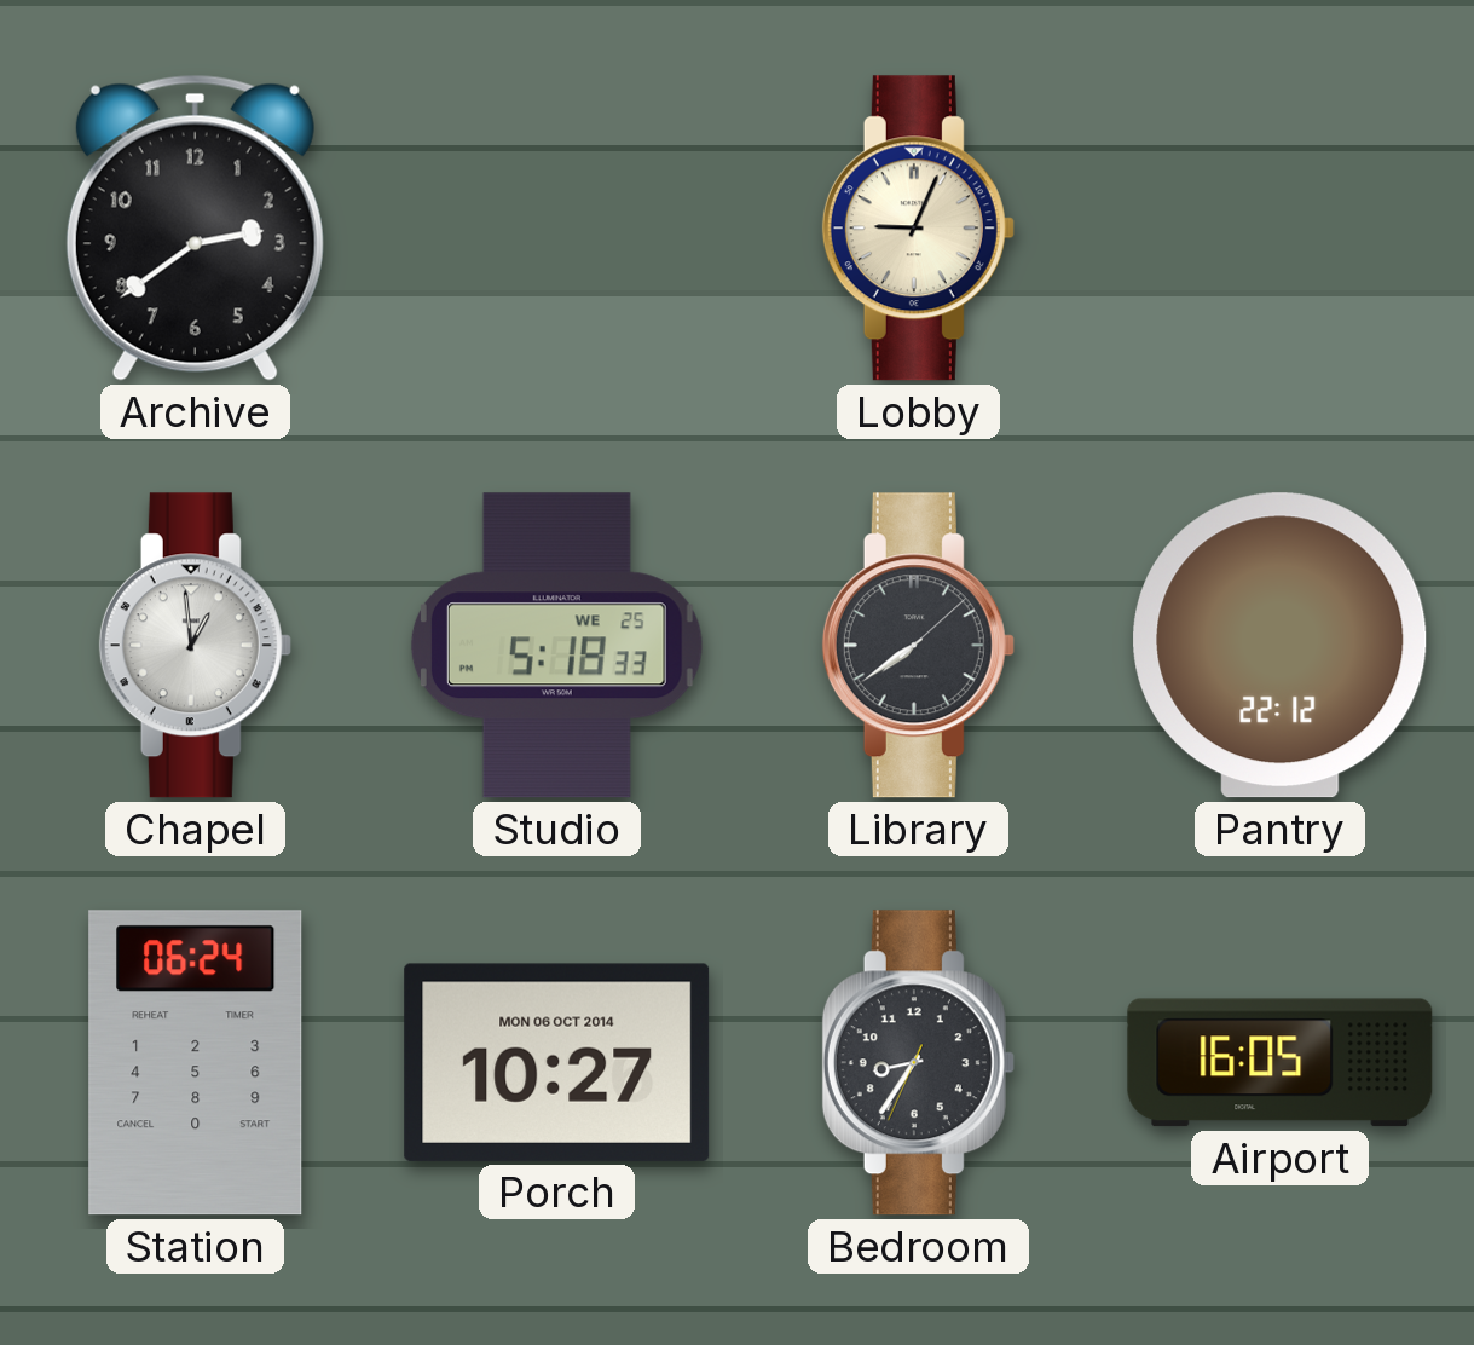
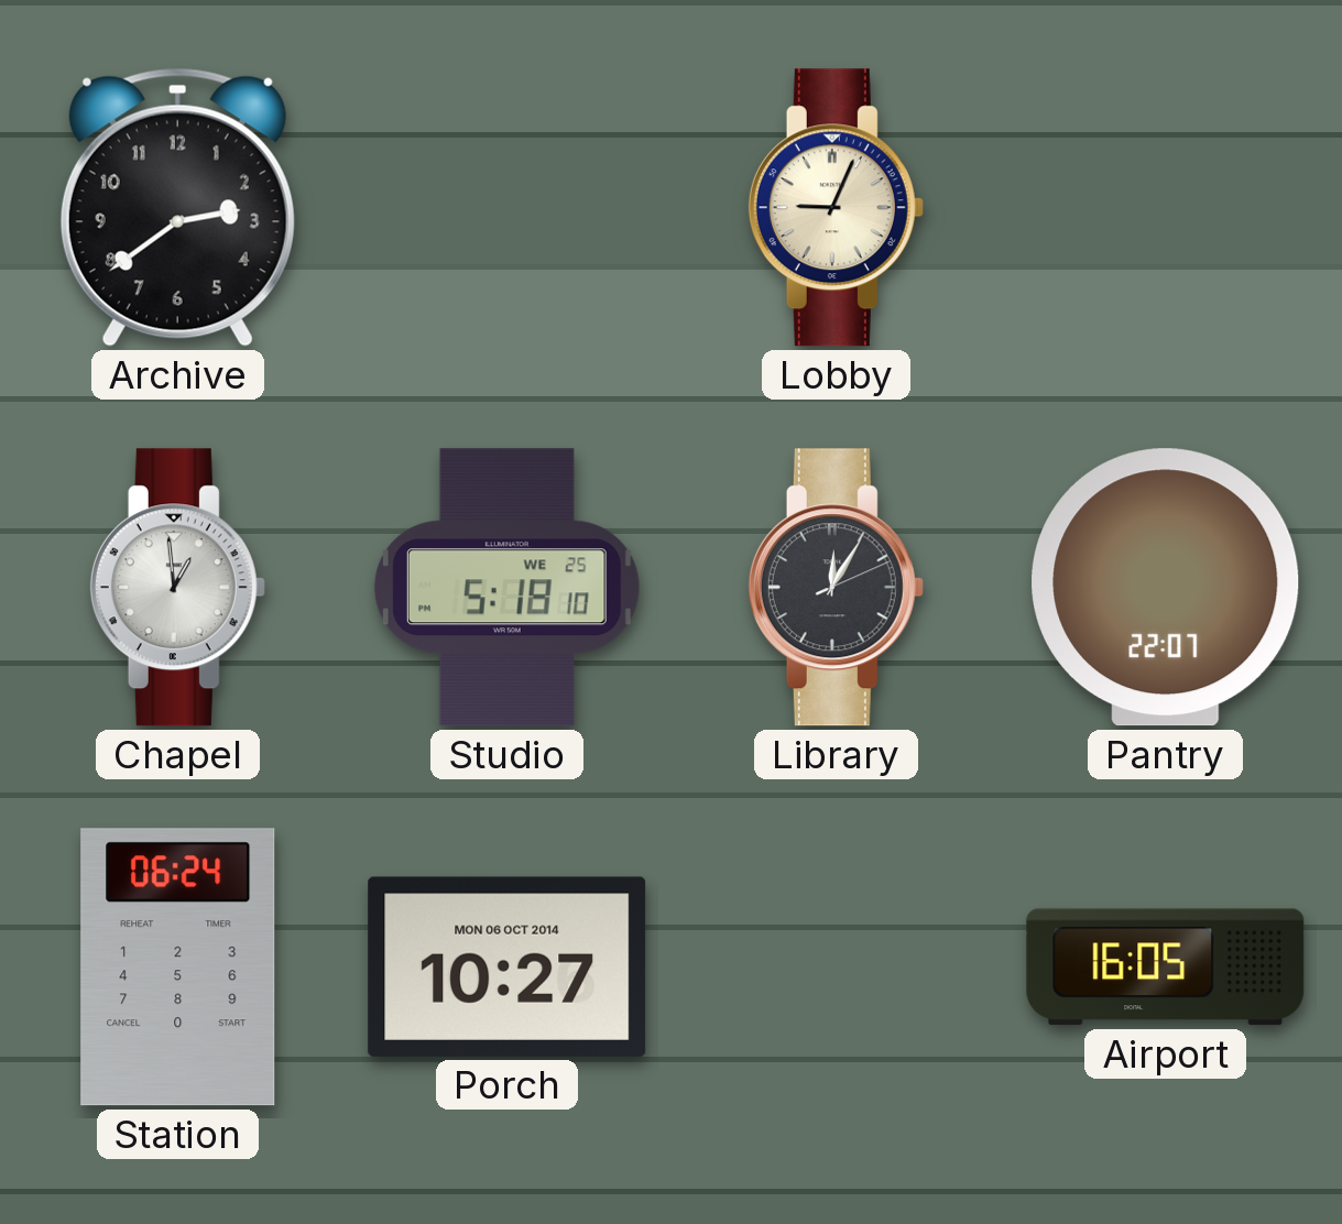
Studio: 5:18:33 -> 5:18:10
Library: 7:39 -> 12:05
Pantry: 22:12 -> 22:07
Bedroom: 8:35 -> none
